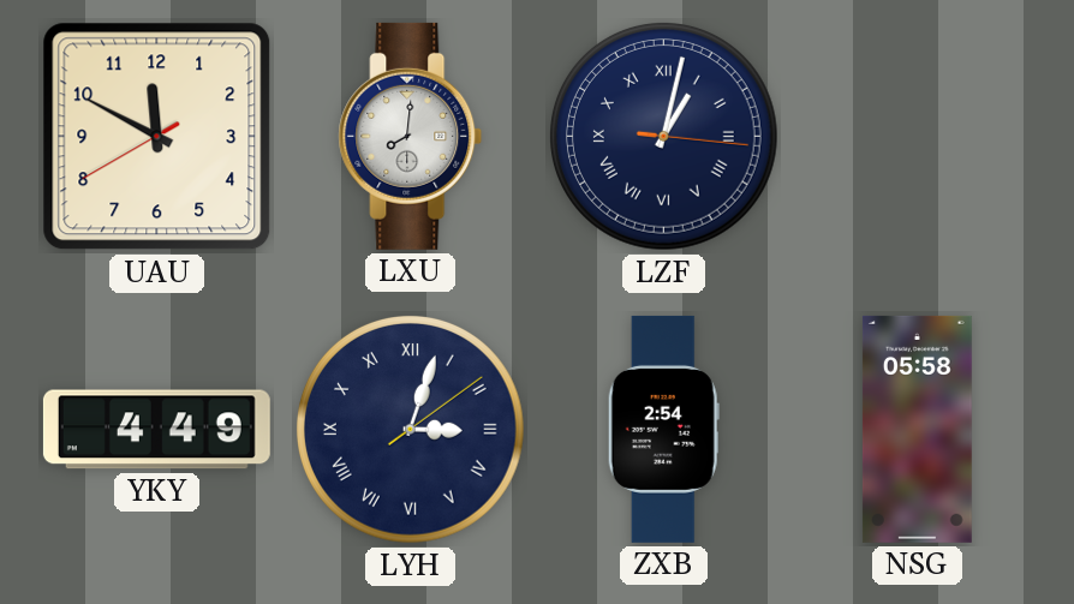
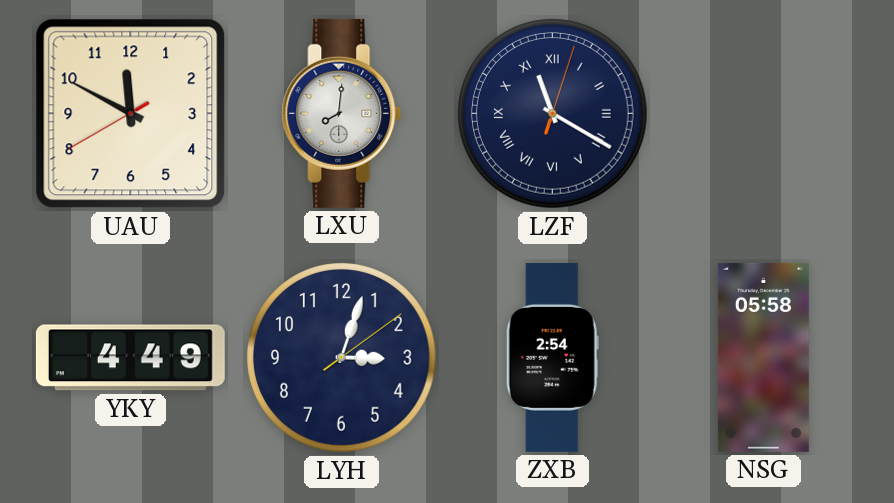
LZF: 1:02 -> 11:20
LYH numerals: Roman -> Arabic
